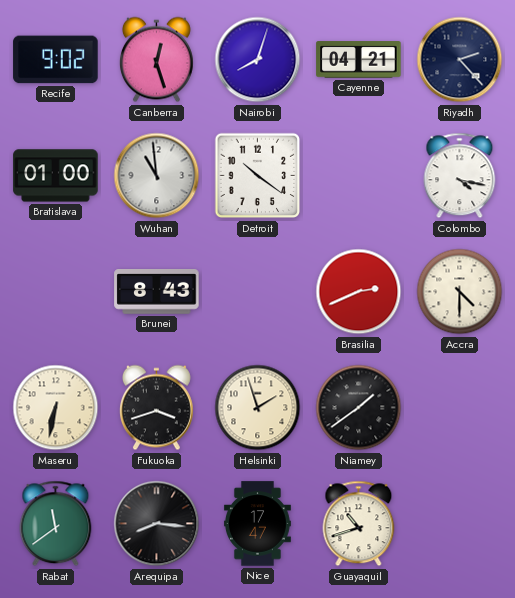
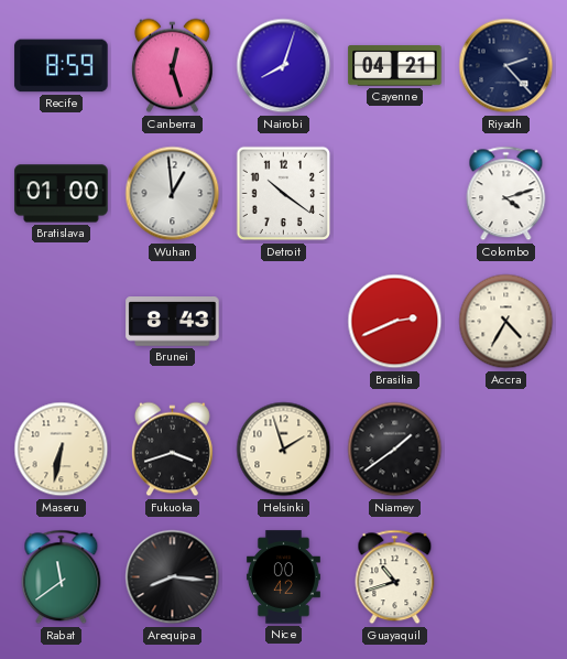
Recife: 9:02 -> 8:59
Wuhan: 10:59 -> 12:59
Colombo: 4:17 -> 4:12
Accra: 4:30 -> 4:35
Nice: 17:47 -> 00:42
